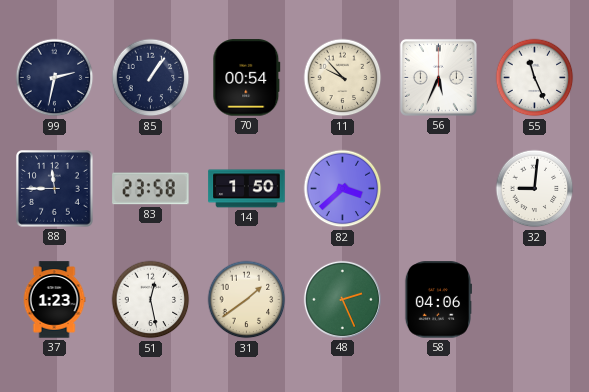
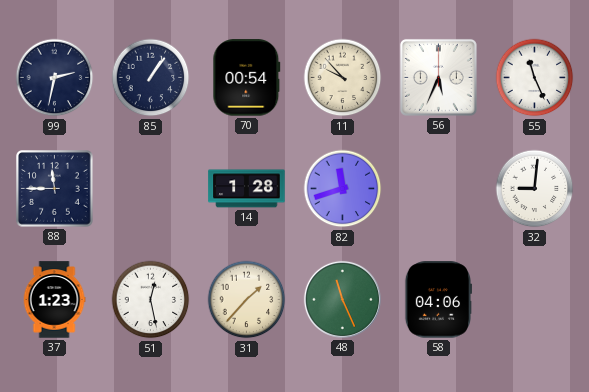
83: 23:58 -> none
14: 1:50 -> 1:28
82: 3:38 -> 11:42
31: 1:39 -> 1:37
48: 2:26 -> 11:26
